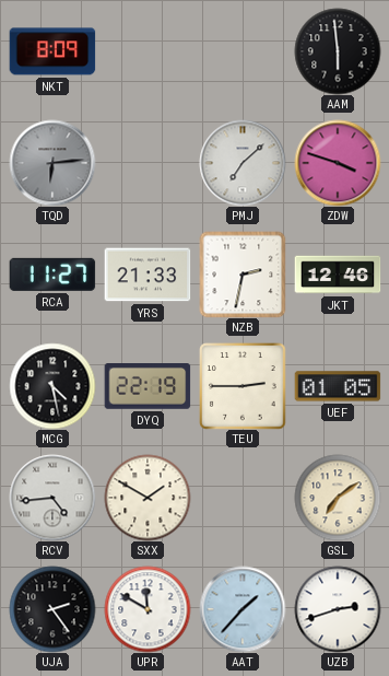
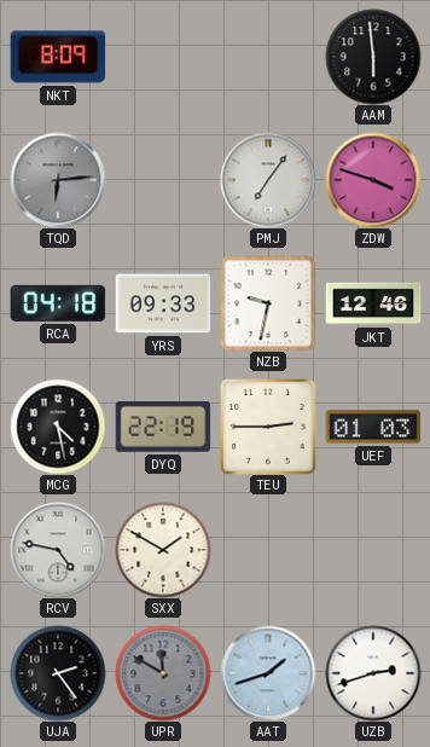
PMJ: 7:08 -> 7:06
RCA: 11:27 -> 04:18
YRS: 21:33 -> 09:33
NZB: 2:32 -> 9:32
UEF: 01:05 -> 01:03
RCV: 4:44 -> 4:47
GSL: 7:09 -> none
UPR dial: white -> grey
AAT: 1:37 -> 1:42
